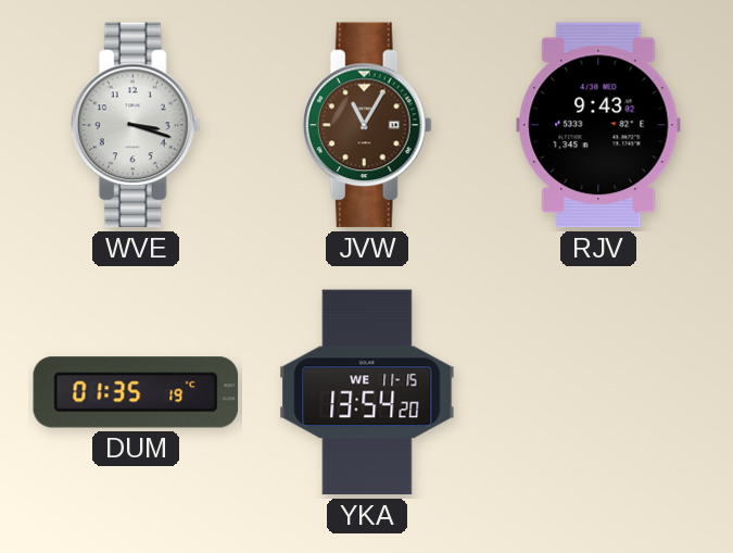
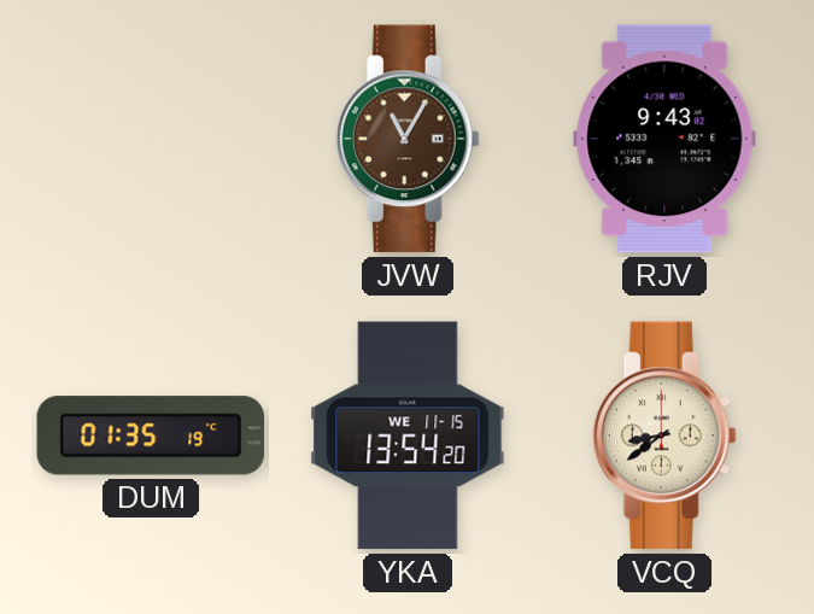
WVE: 3:18 -> none
VCQ: none -> 8:39
